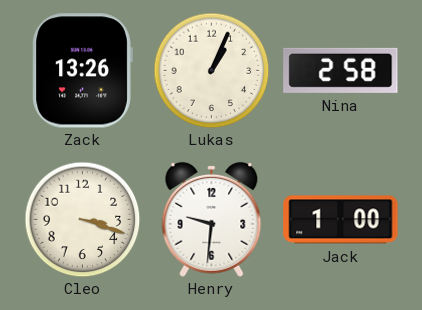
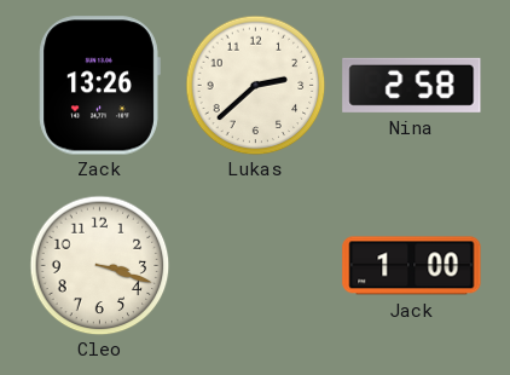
Lukas: 1:04 -> 2:38
Henry: 9:31 -> none
